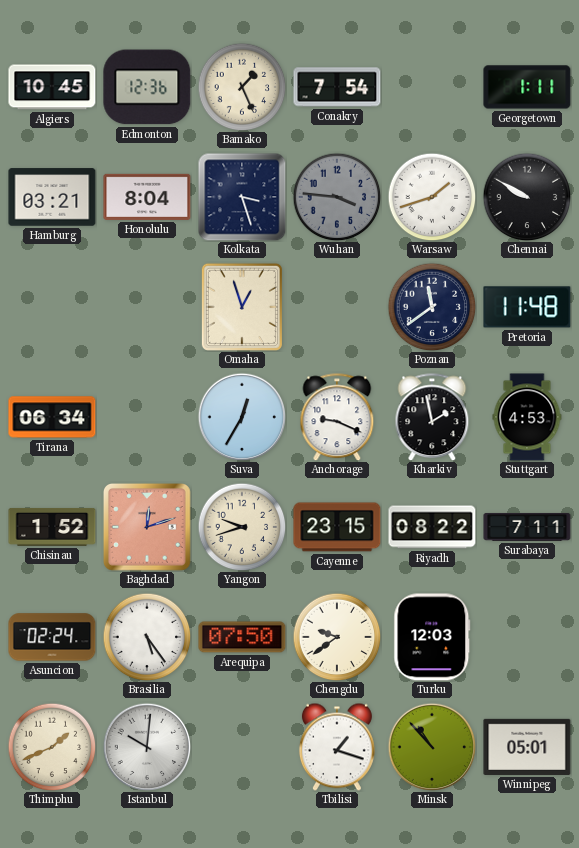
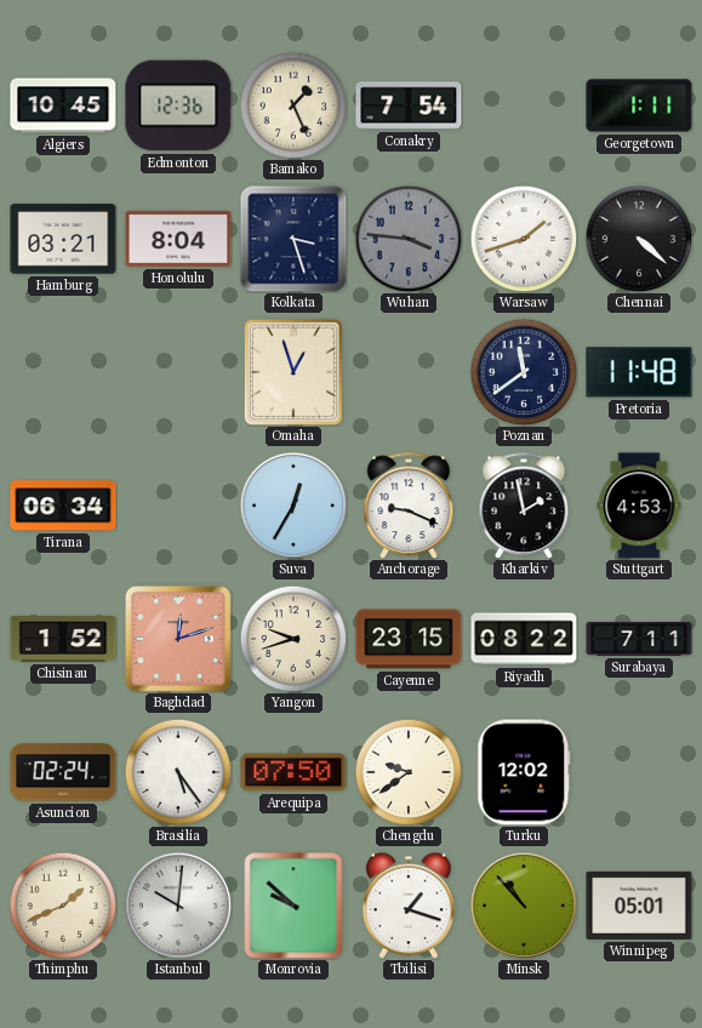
Chennai: 9:50 -> 4:22
Turku: 12:03 -> 12:02
Monrovia: none -> 9:52
